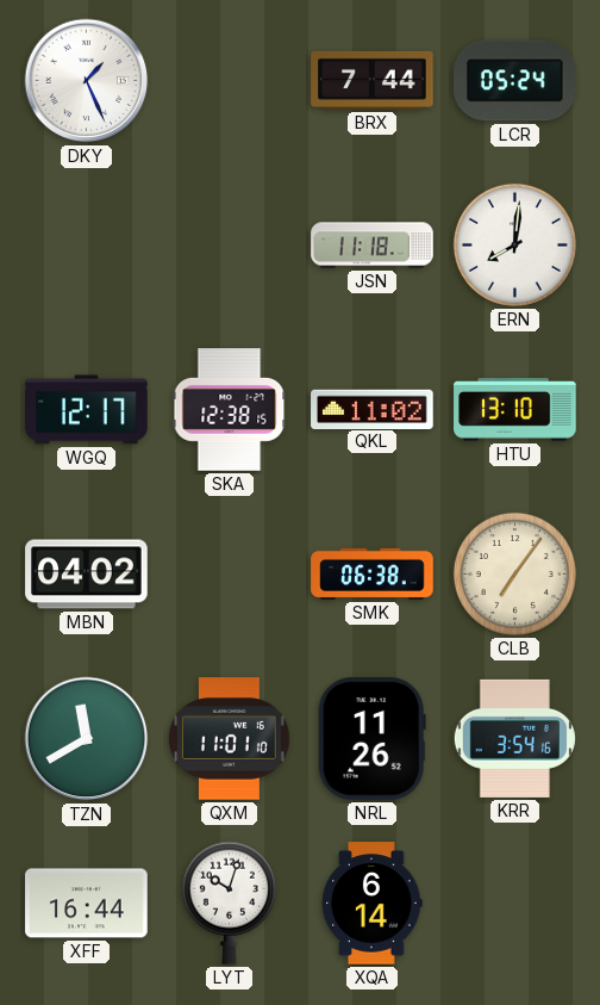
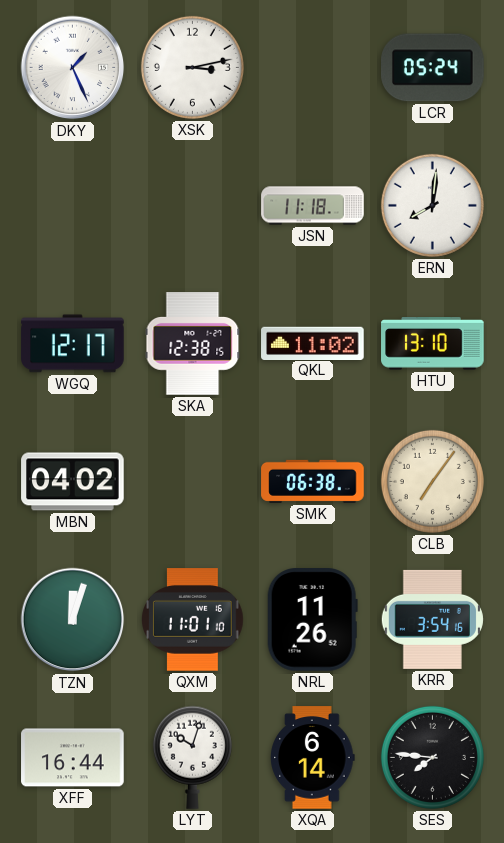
XSK: none -> 3:13
BRX: 7:44 -> none
TZN: 11:40 -> 12:03
SES: none -> 7:46
